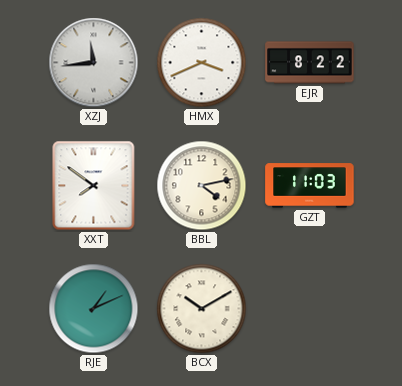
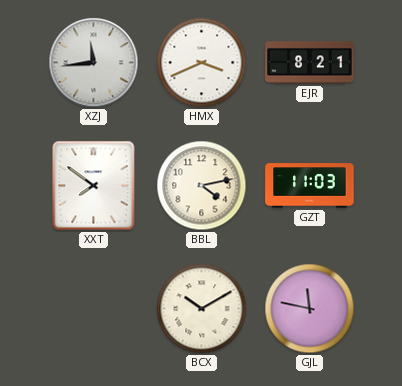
EJR: 8:22 -> 8:21
RJE: 1:11 -> none
GJL: none -> 11:47
